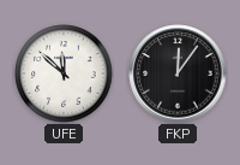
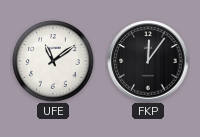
UFE: 11:52 -> 11:09
